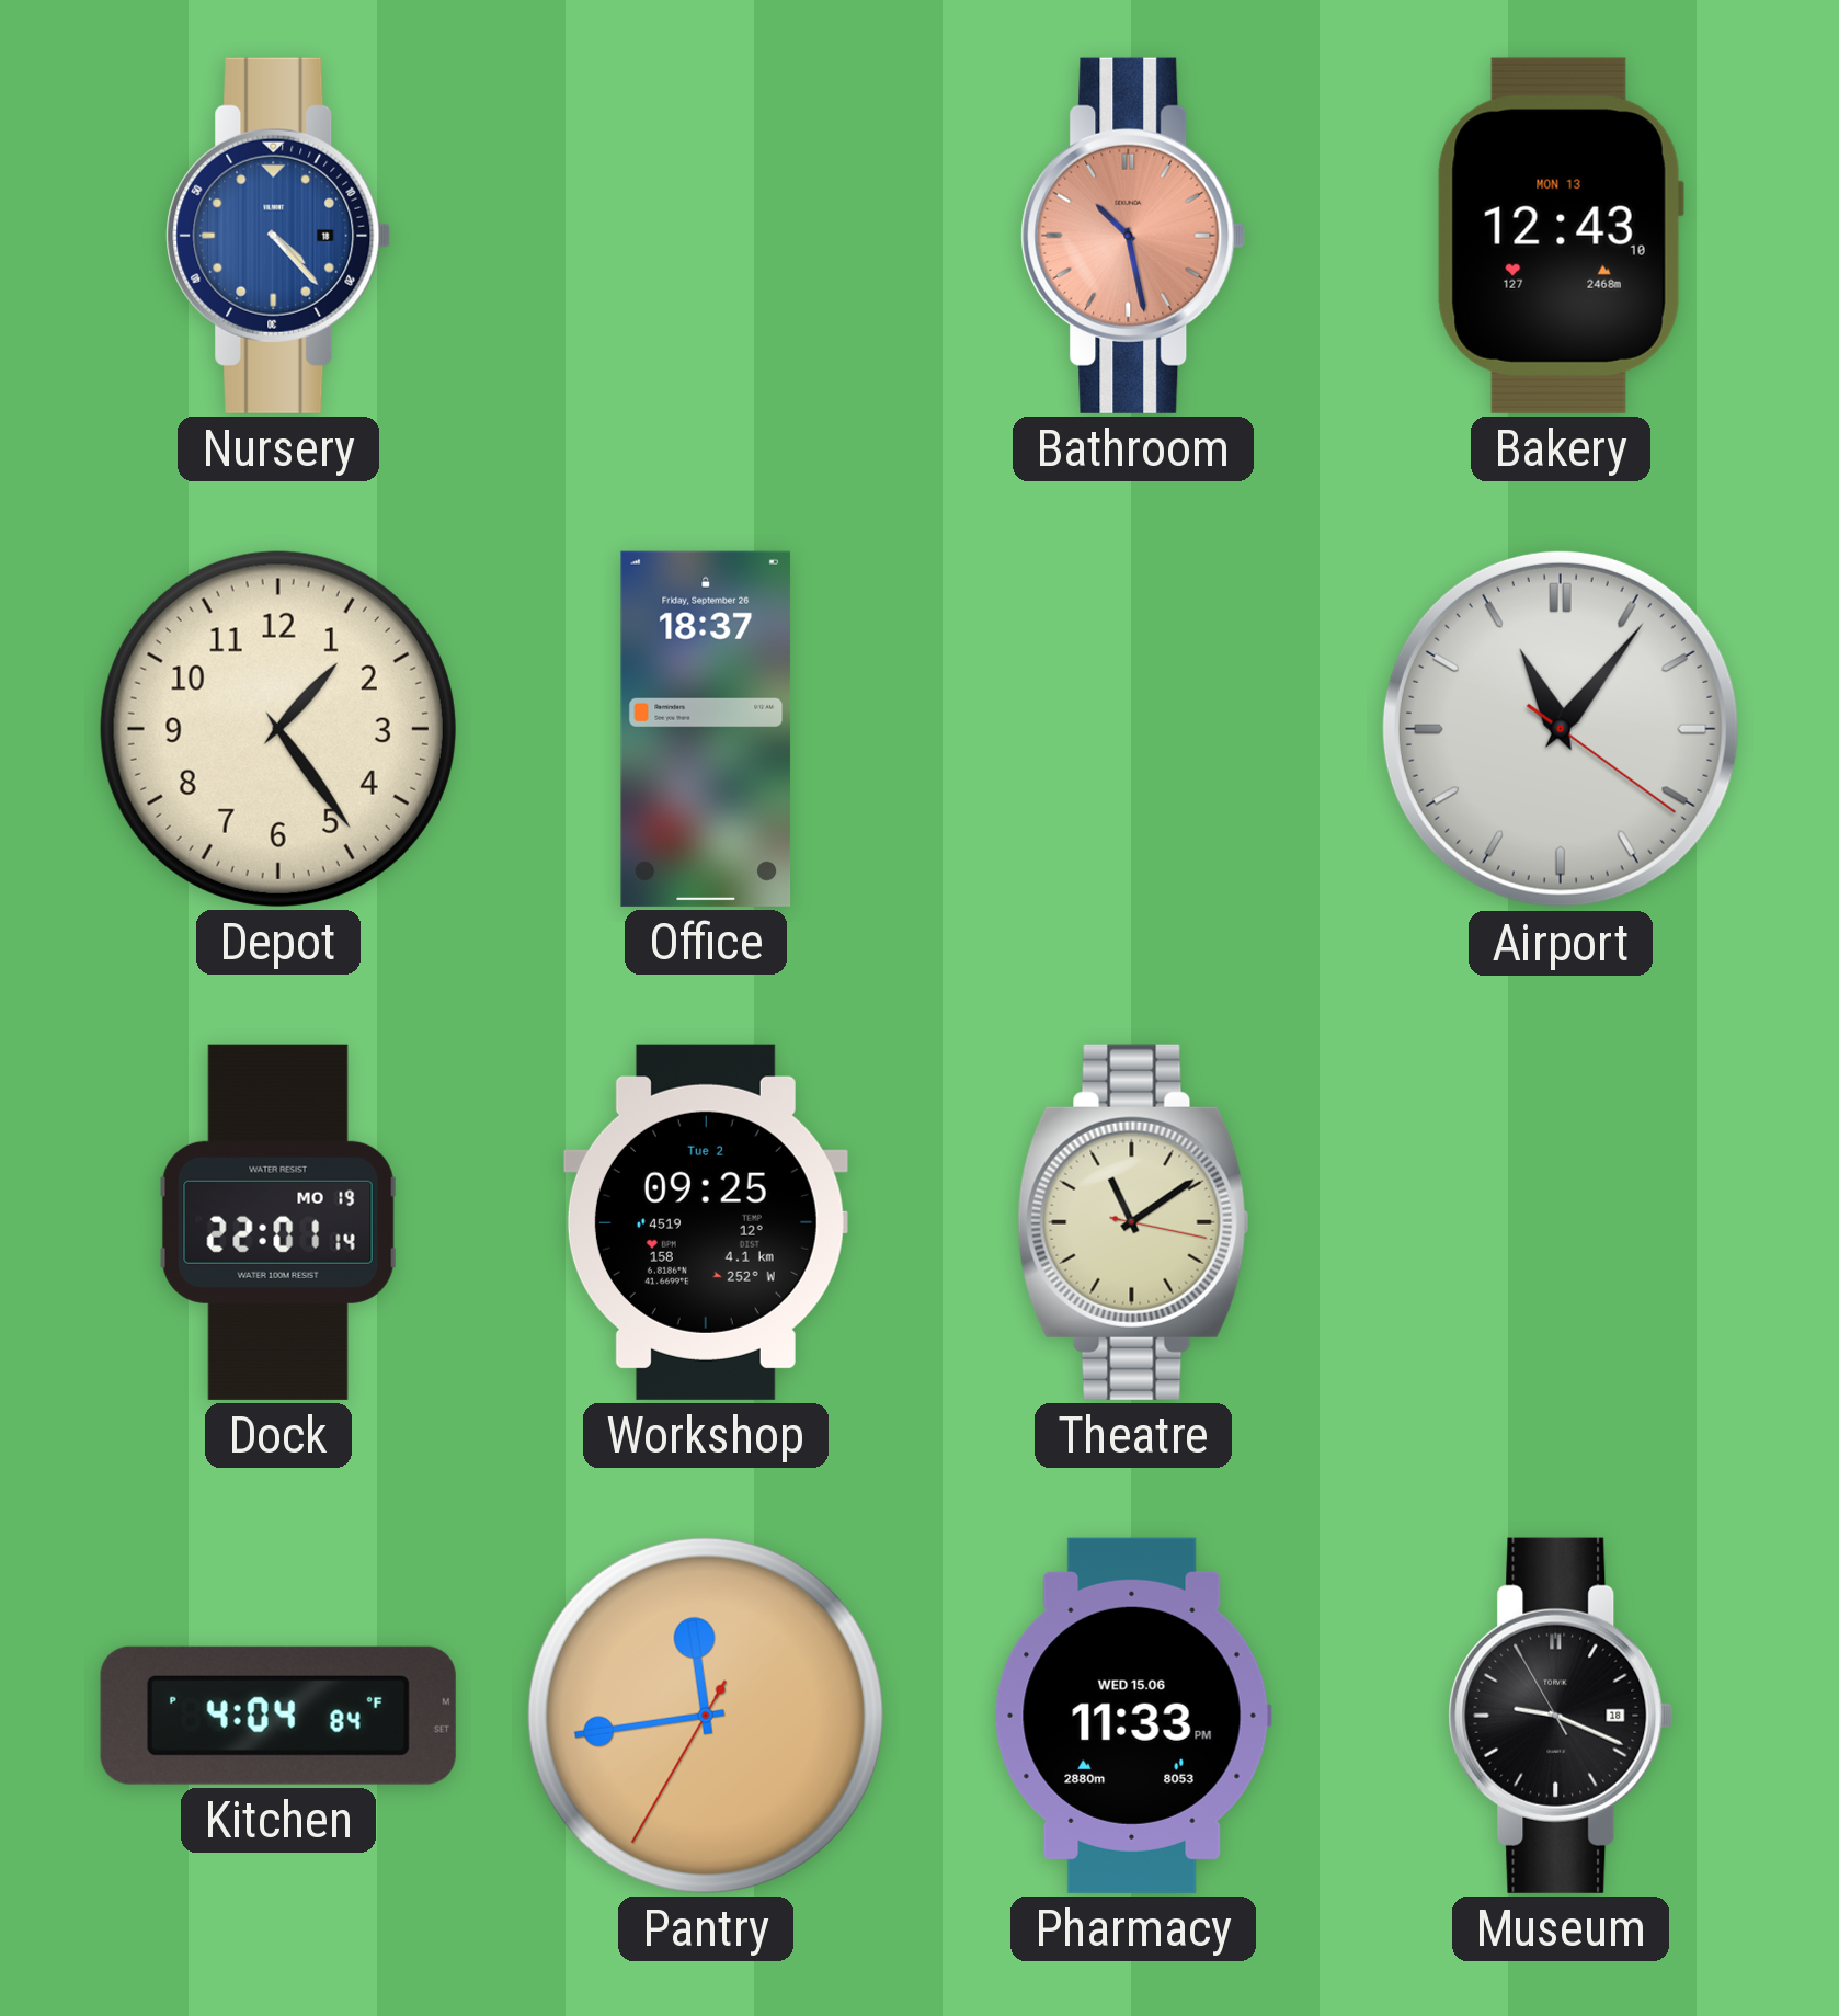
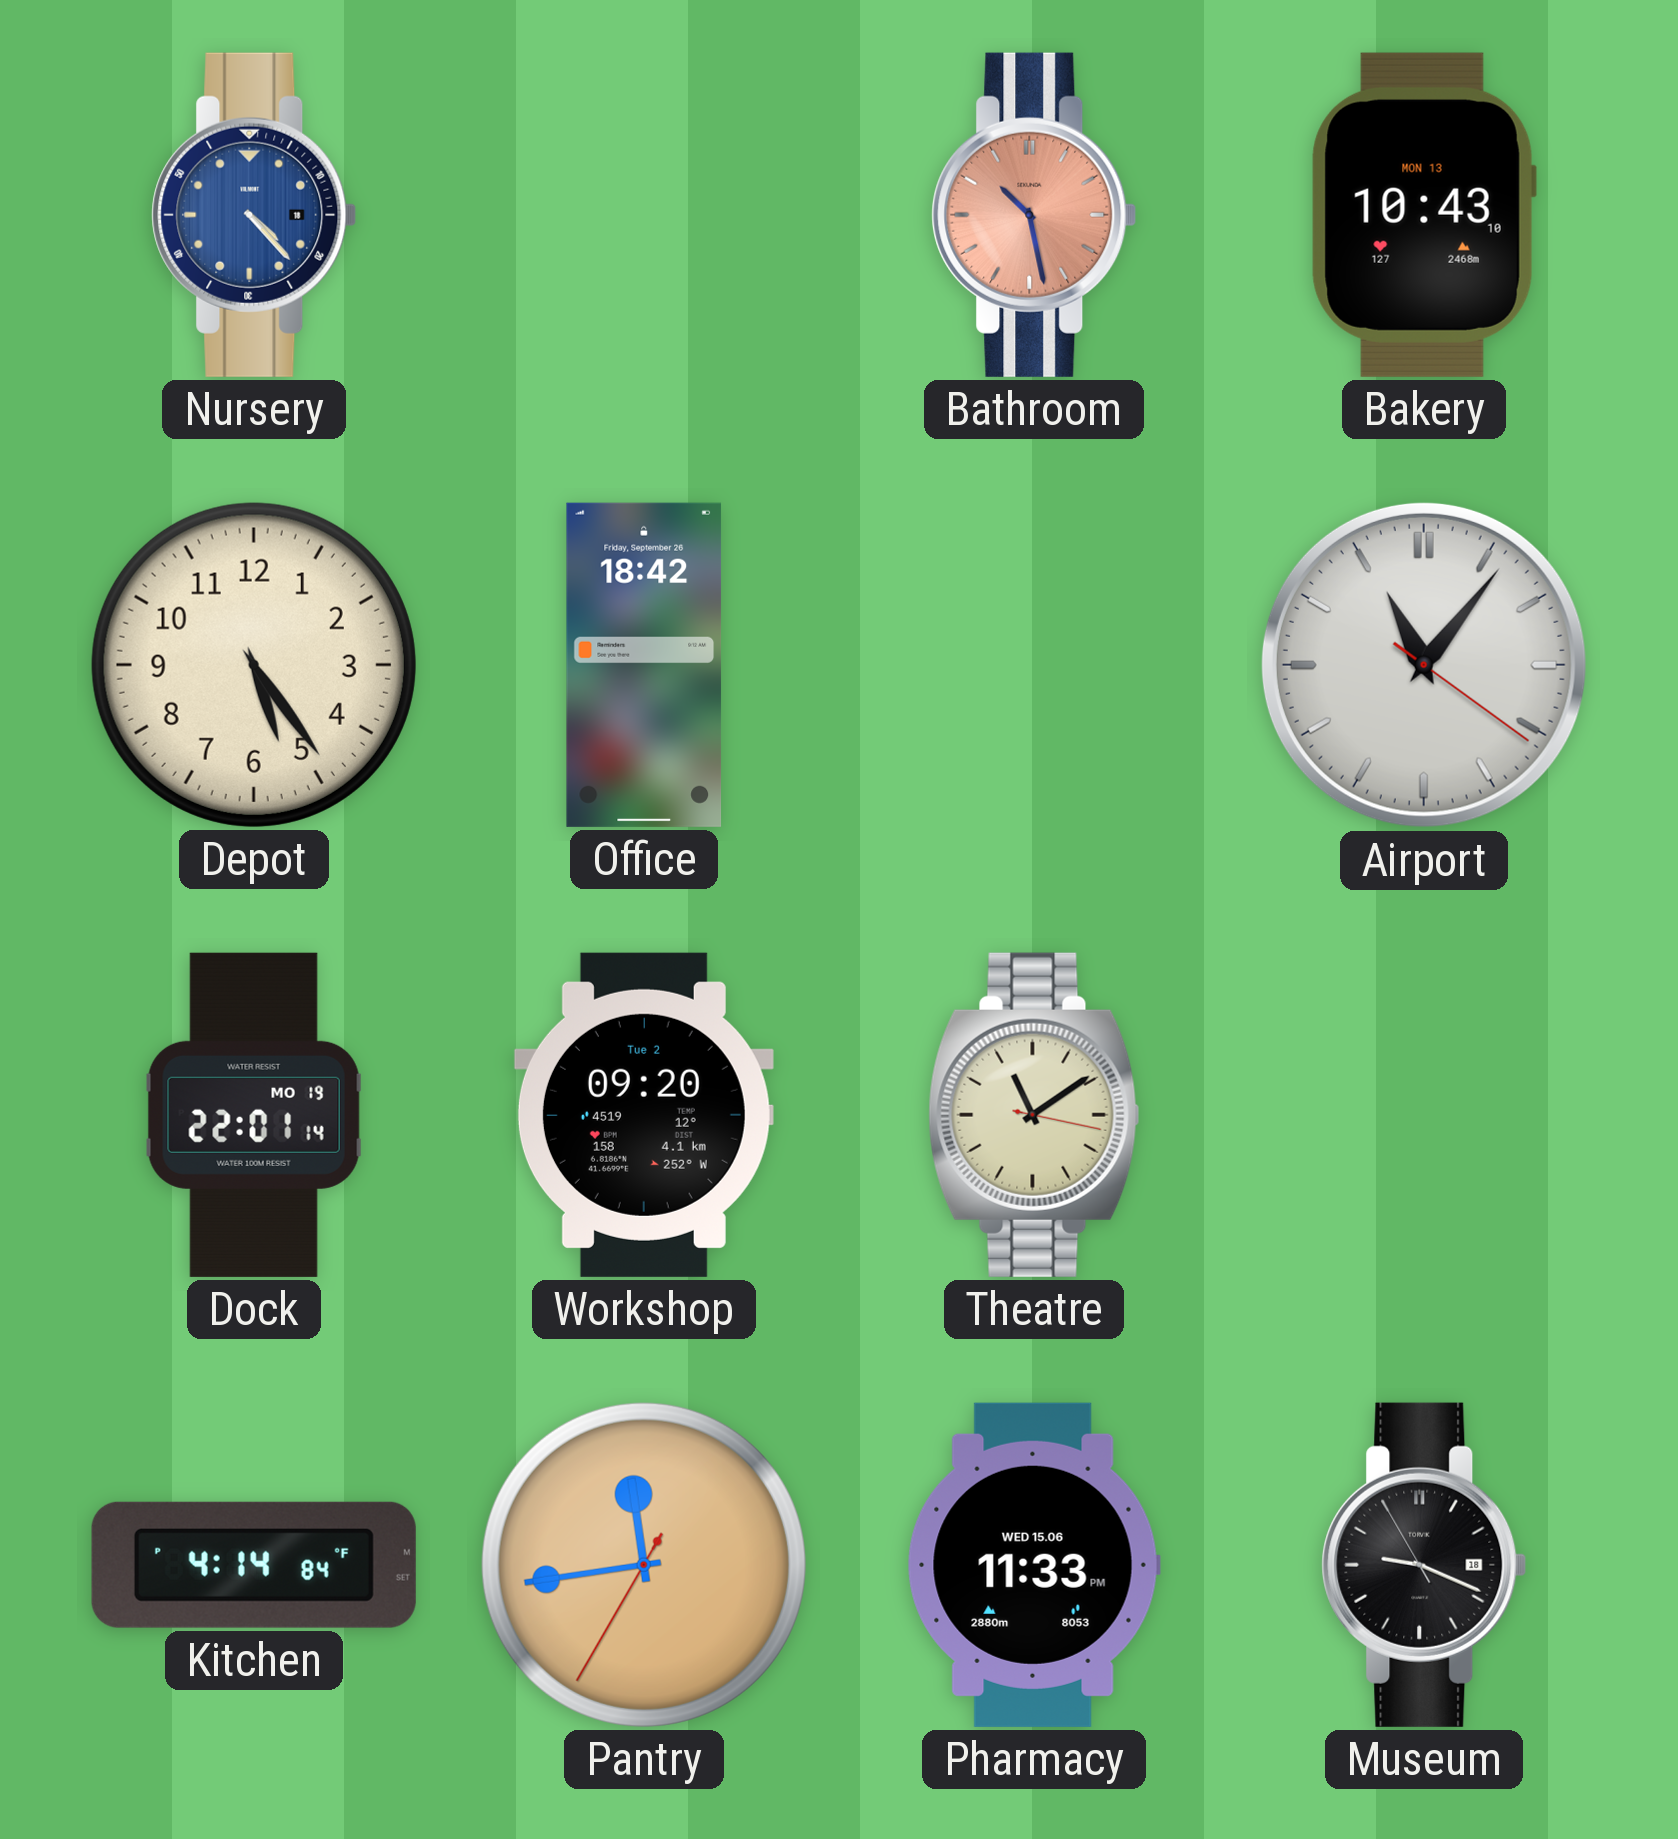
Bakery: 12:43 -> 10:43
Depot: 1:24 -> 5:24
Office: 18:37 -> 18:42
Workshop: 09:25 -> 09:20
Kitchen: 4:04 -> 4:14
